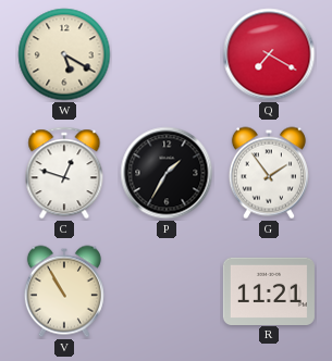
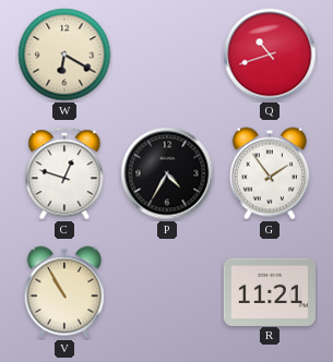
W: 5:20 -> 6:20
Q: 7:20 -> 10:42
P: 1:35 -> 4:35
